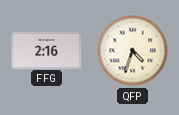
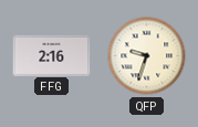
QFP: 4:33 -> 9:33
